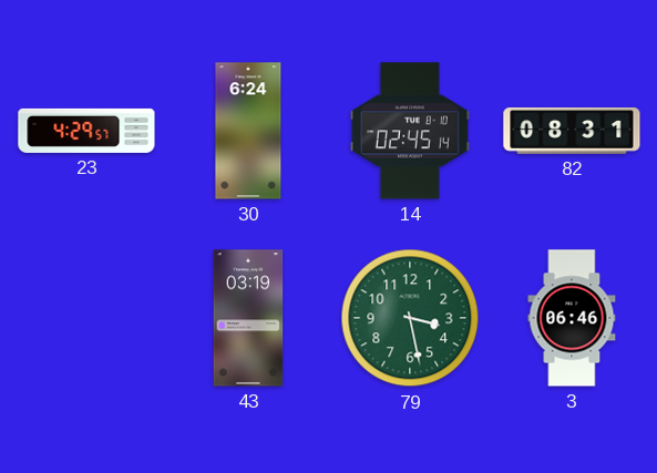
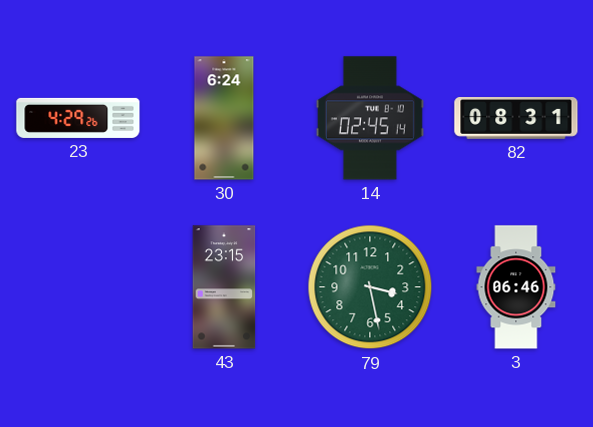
23: 4:29:57 -> 4:29:26
43: 03:19 -> 23:15
